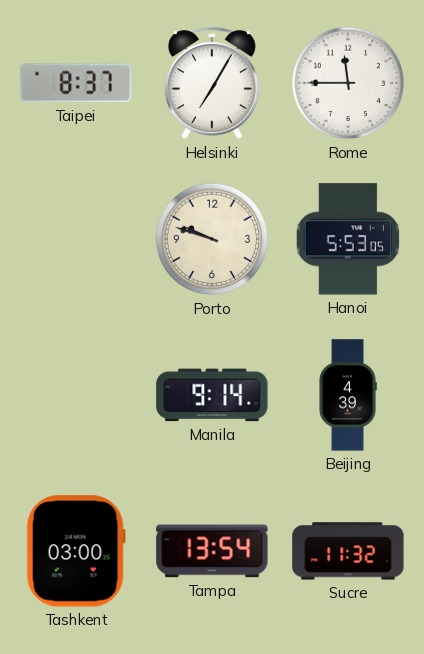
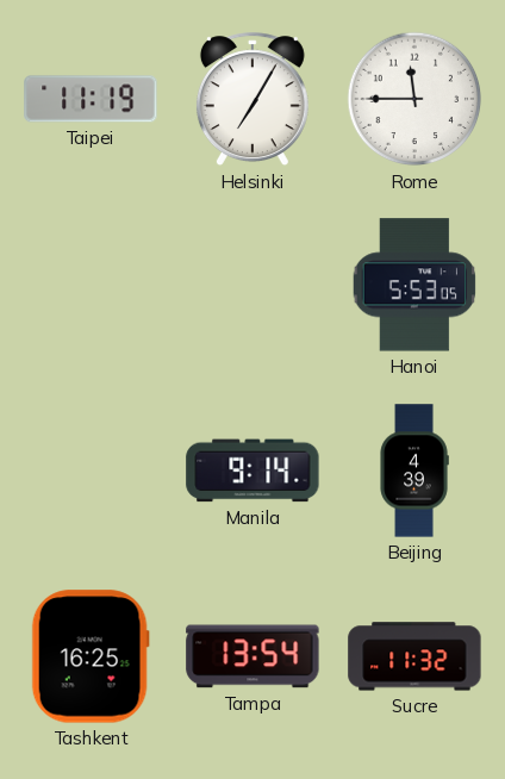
Taipei: 8:37 -> 11:19
Porto: 9:48 -> none
Tashkent: 03:00 -> 16:25
